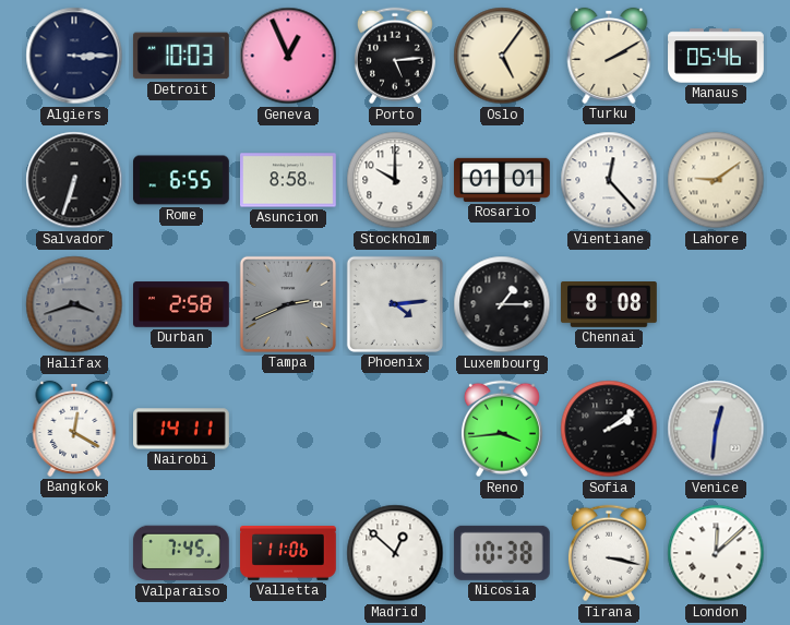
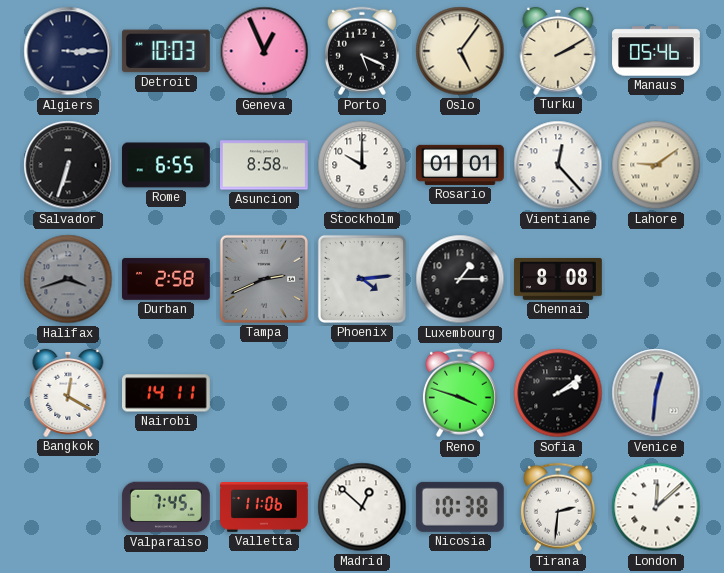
Porto: 5:14 -> 5:19
Reno: 3:44 -> 3:48
Tirana: 3:17 -> 2:31
